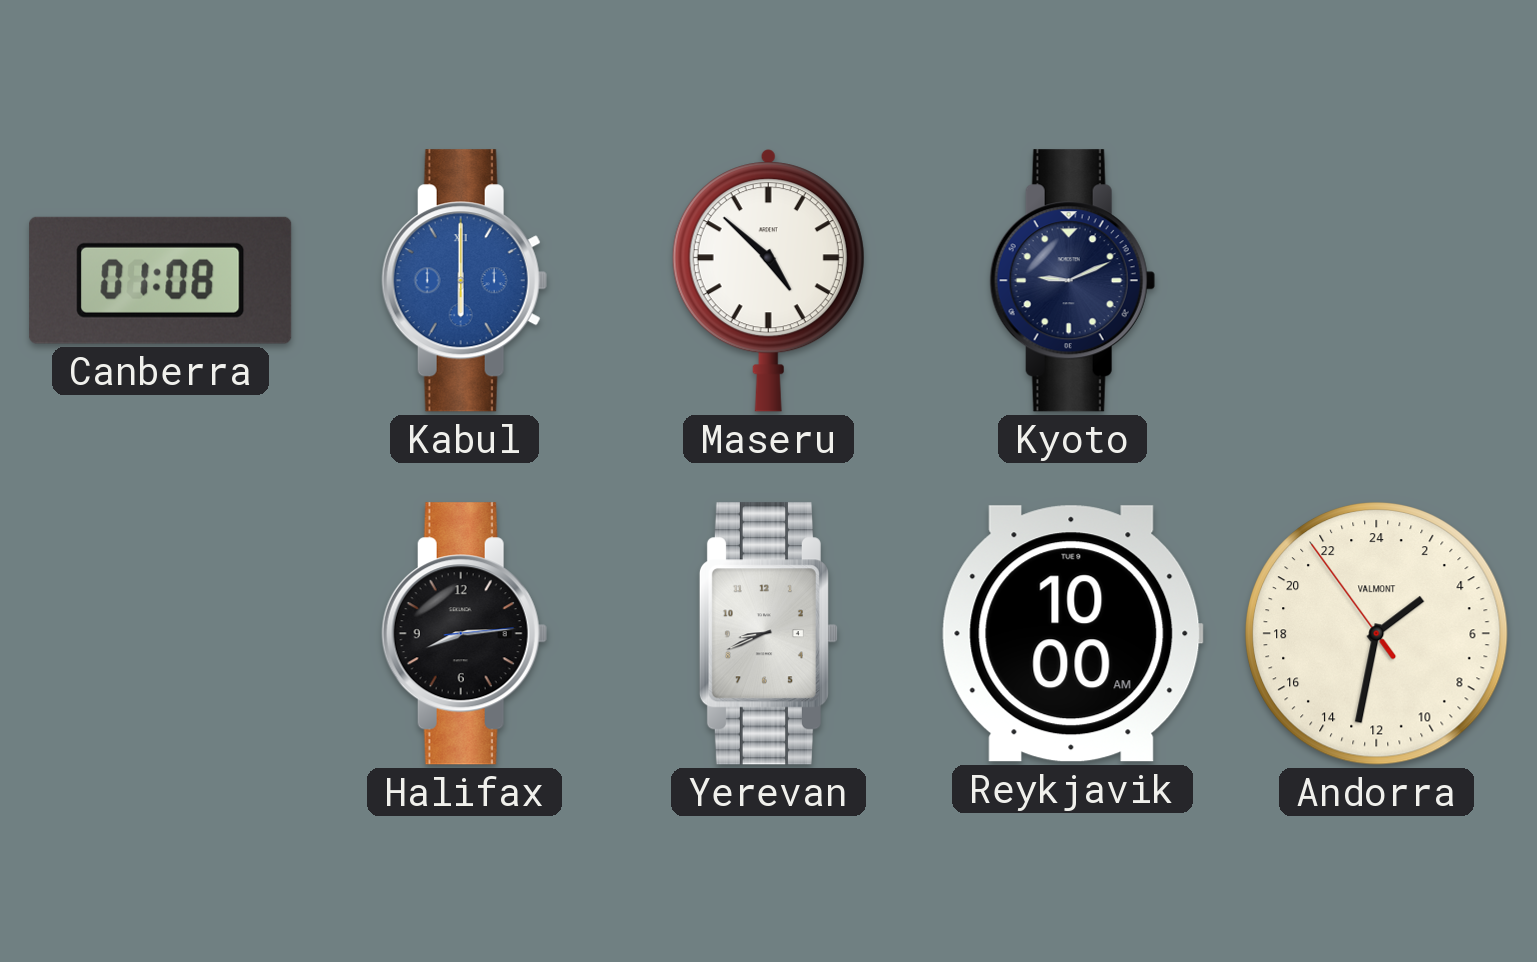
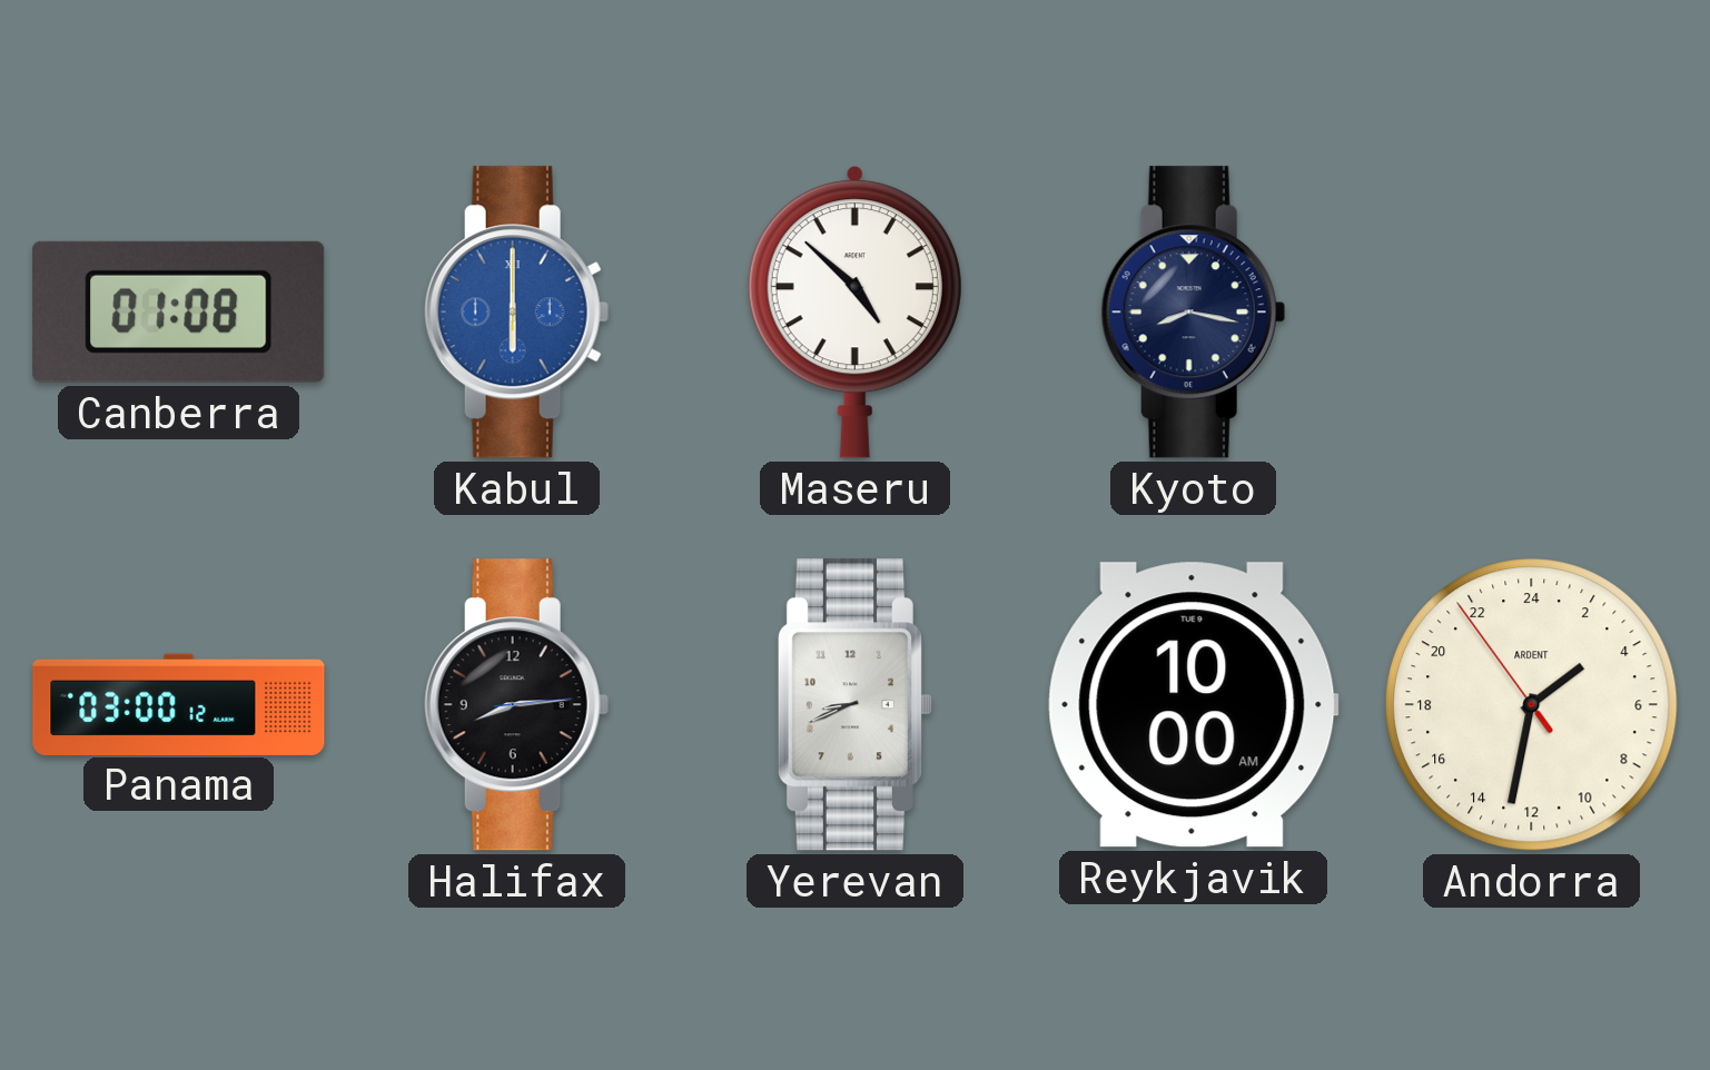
Kyoto: 9:11 -> 8:17
Panama: none -> 03:00
Andorra brand: VALMONT -> ARDENT
